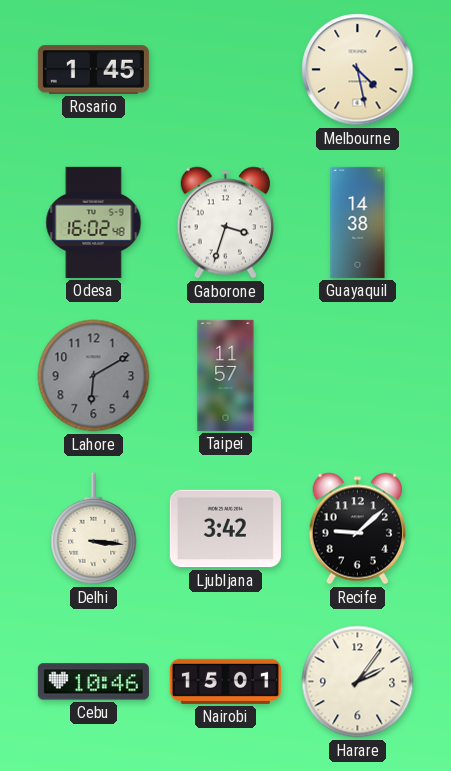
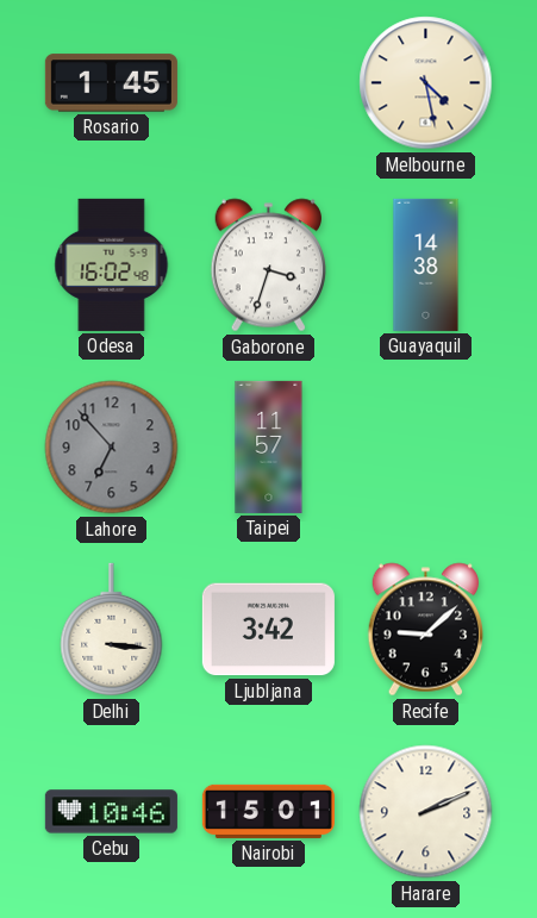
Lahore: 6:10 -> 6:53
Harare: 2:06 -> 2:11
